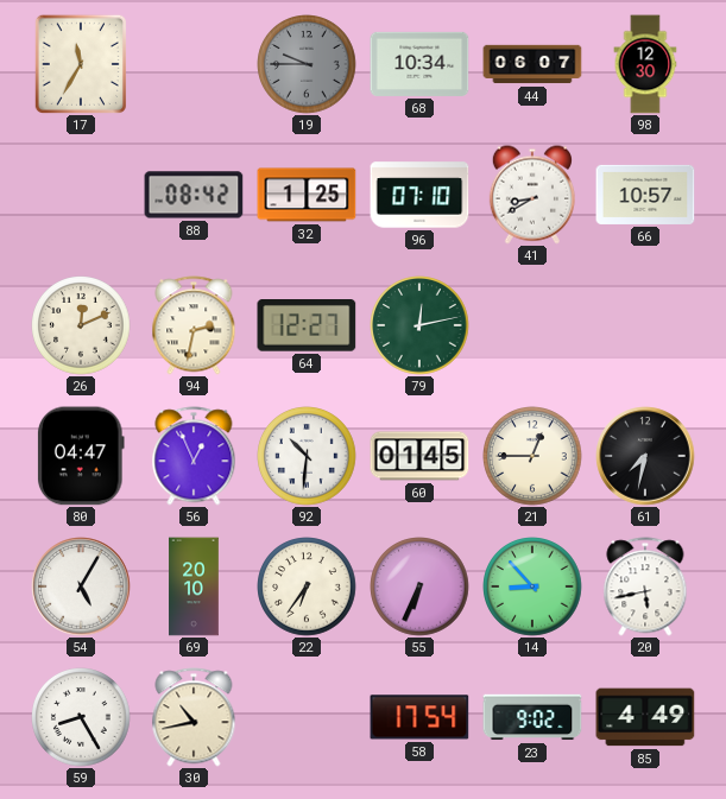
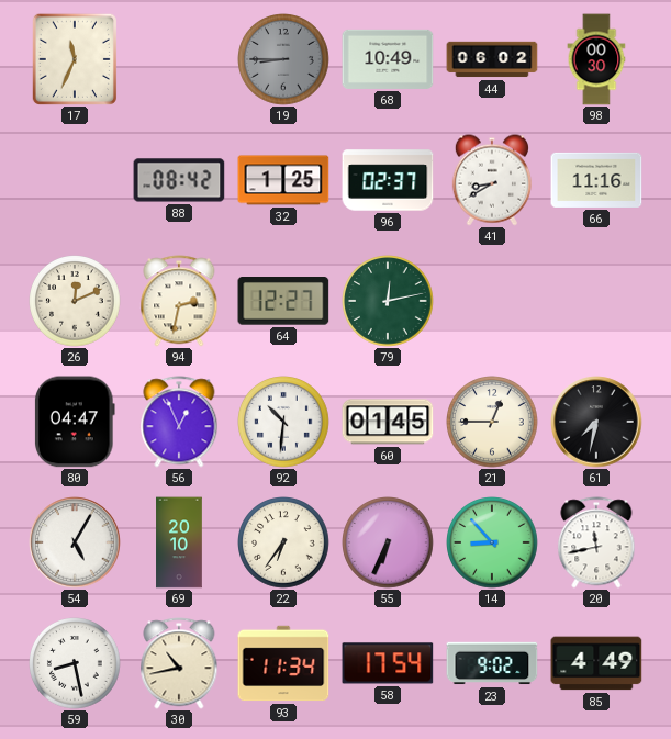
17: 11:35 -> 11:34
19: 9:45 -> 8:45
68: 10:34 -> 10:49
44: 06:07 -> 06:02
98: 12:30 -> 00:30
96: 07:10 -> 02:37
66: 10:57 -> 11:16
20: 5:43 -> 11:43
59: 8:25 -> 8:28
93: none -> 11:34
